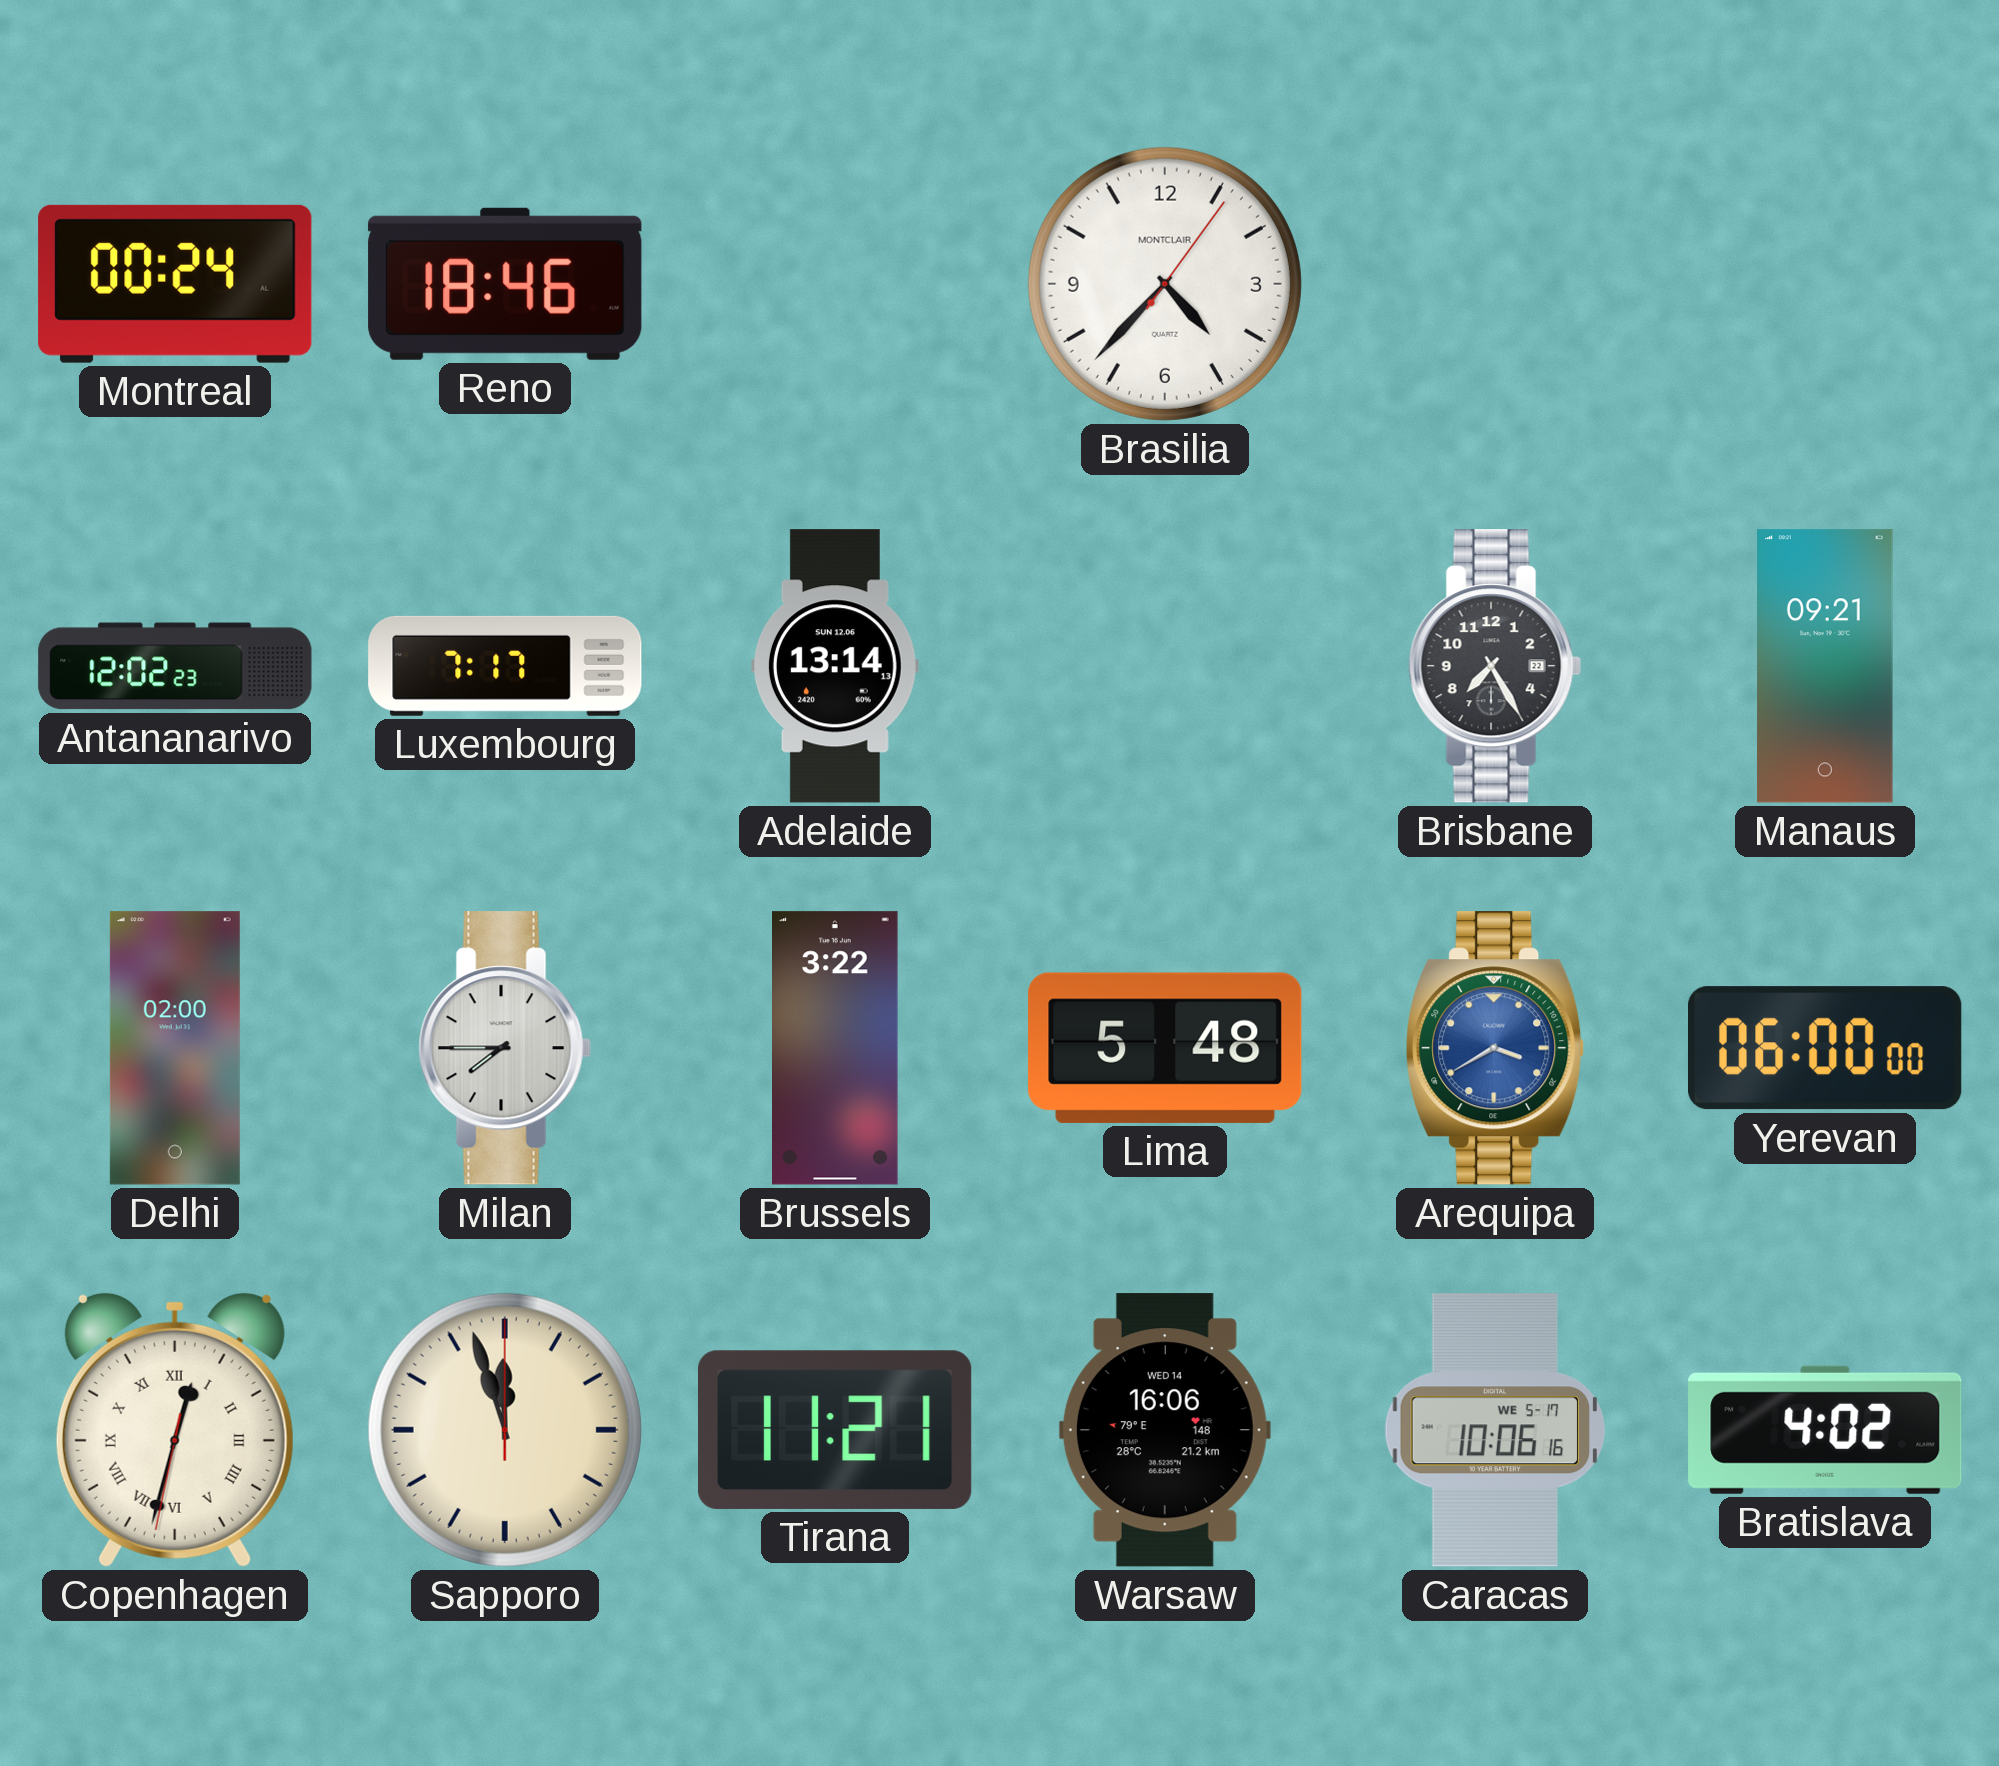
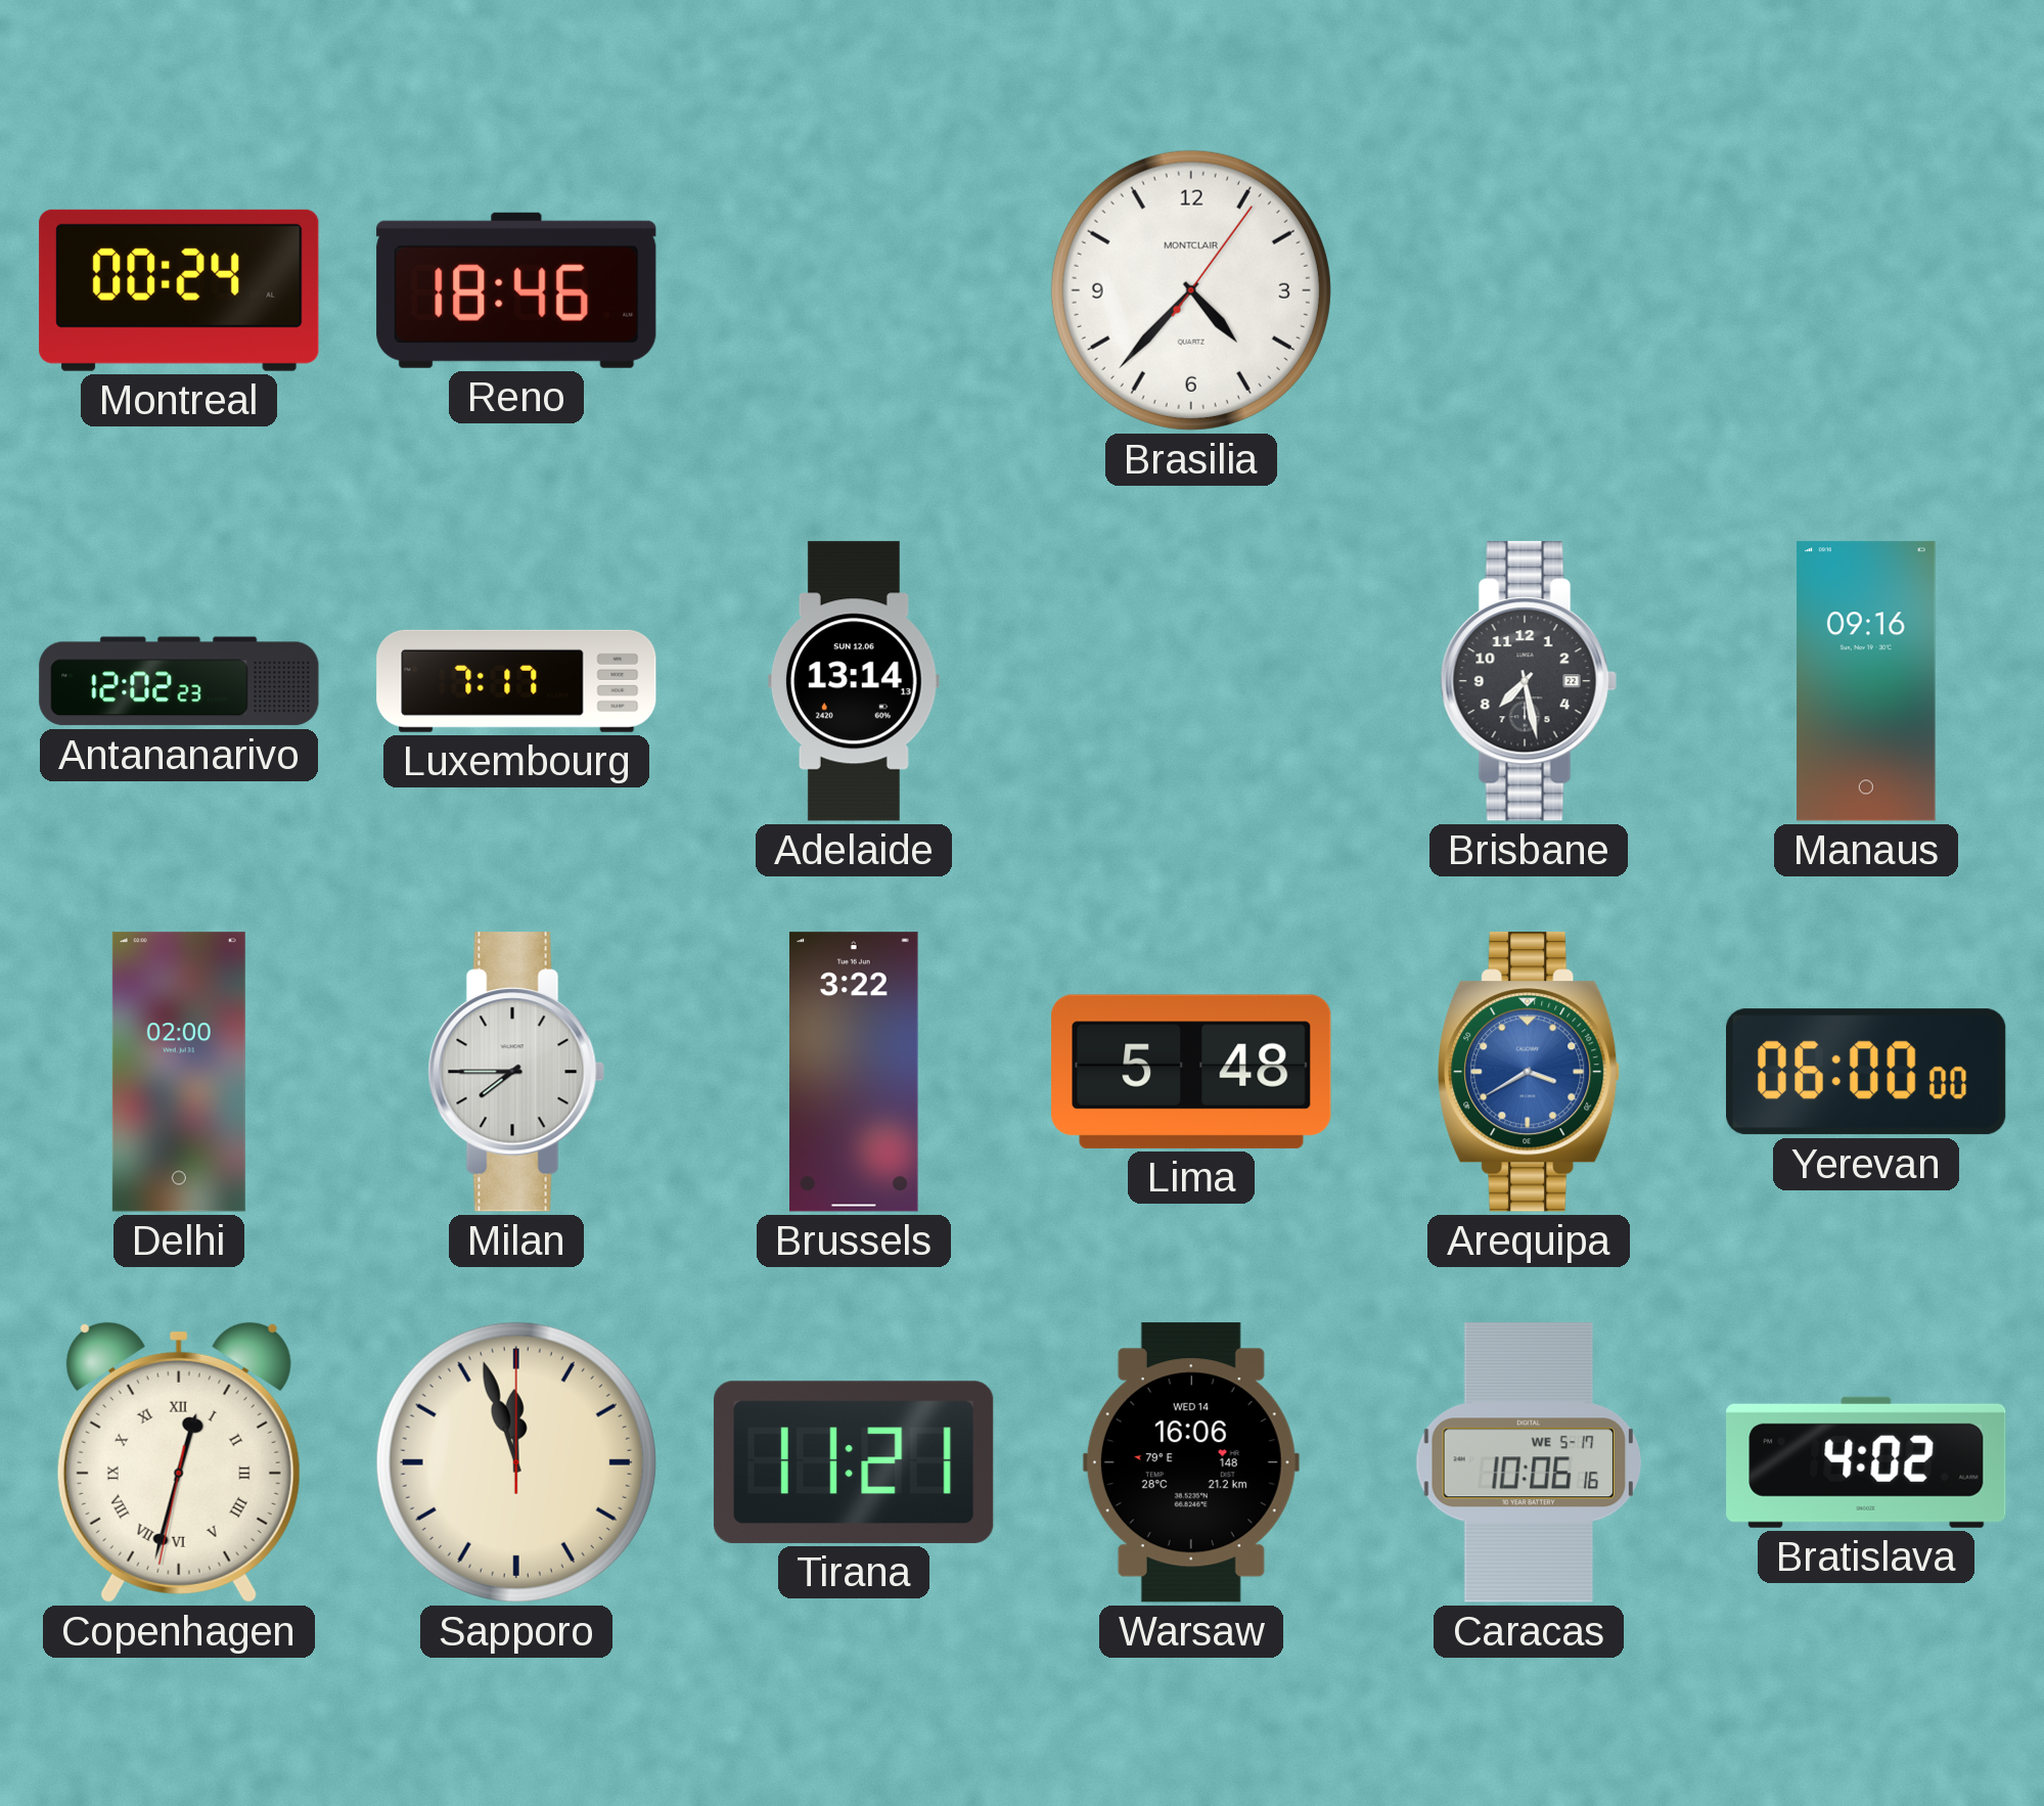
Brisbane: 7:25 -> 7:28
Manaus: 09:21 -> 09:16
